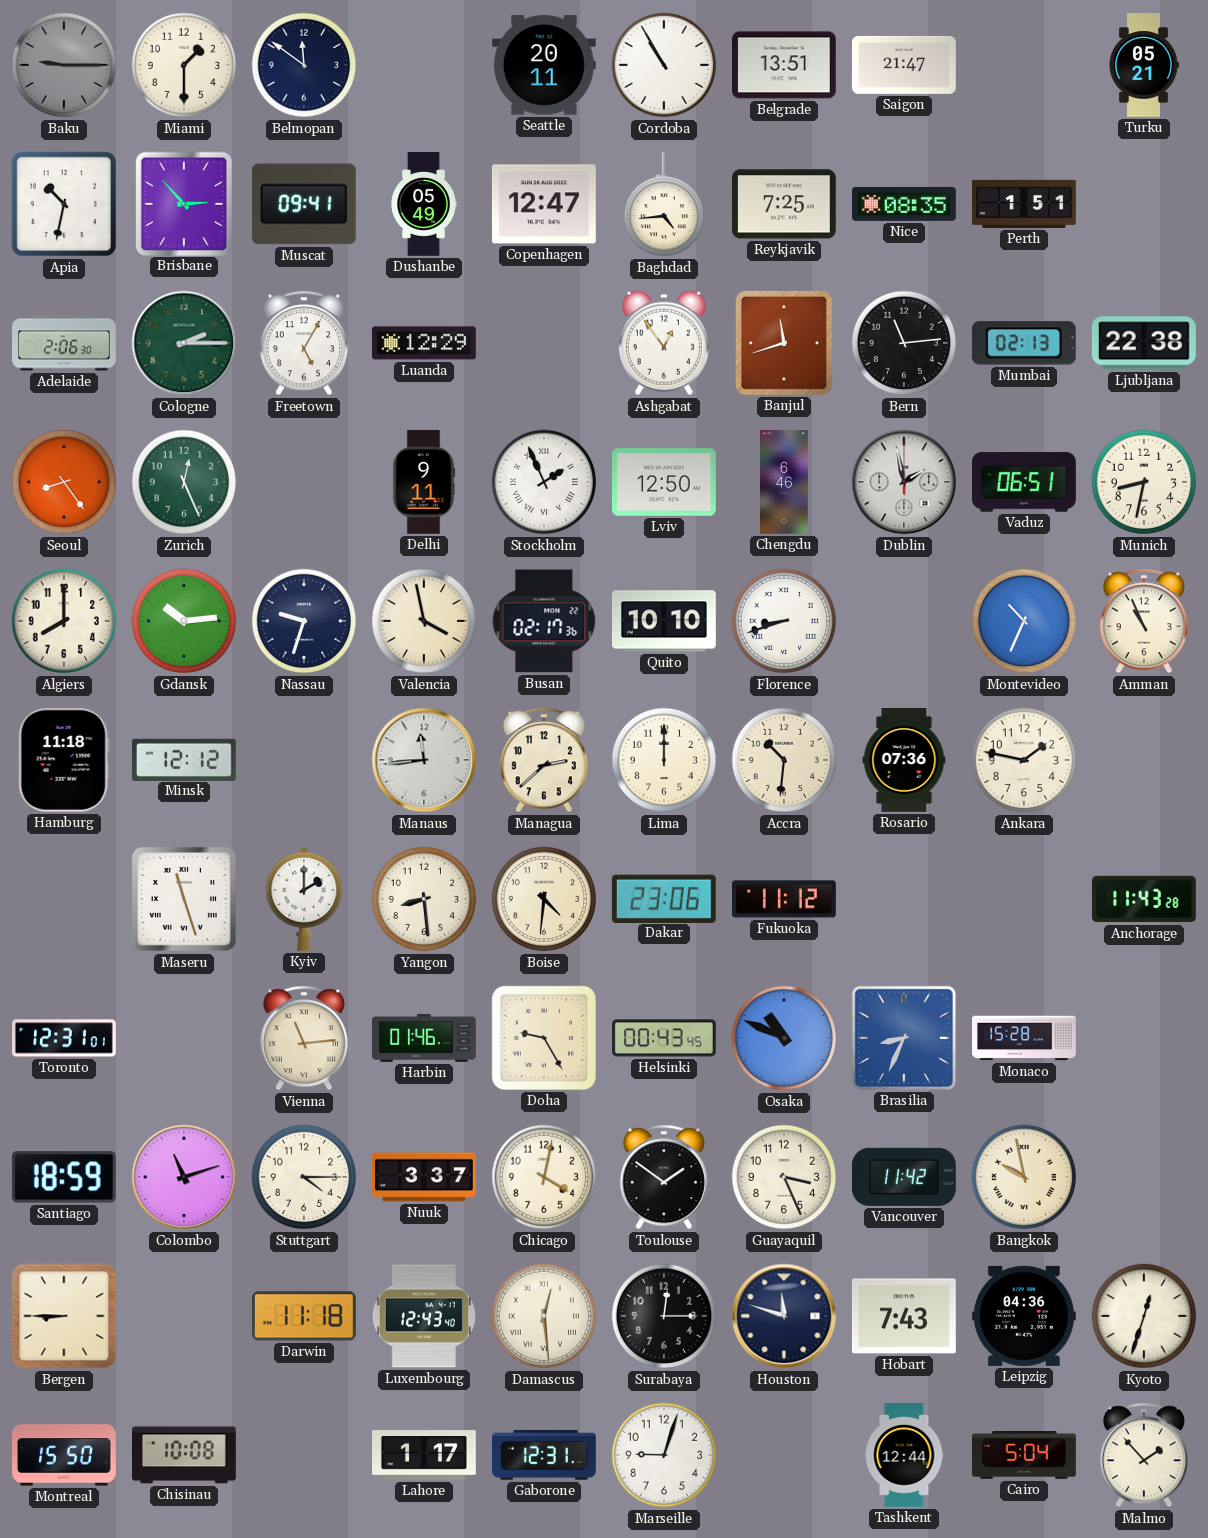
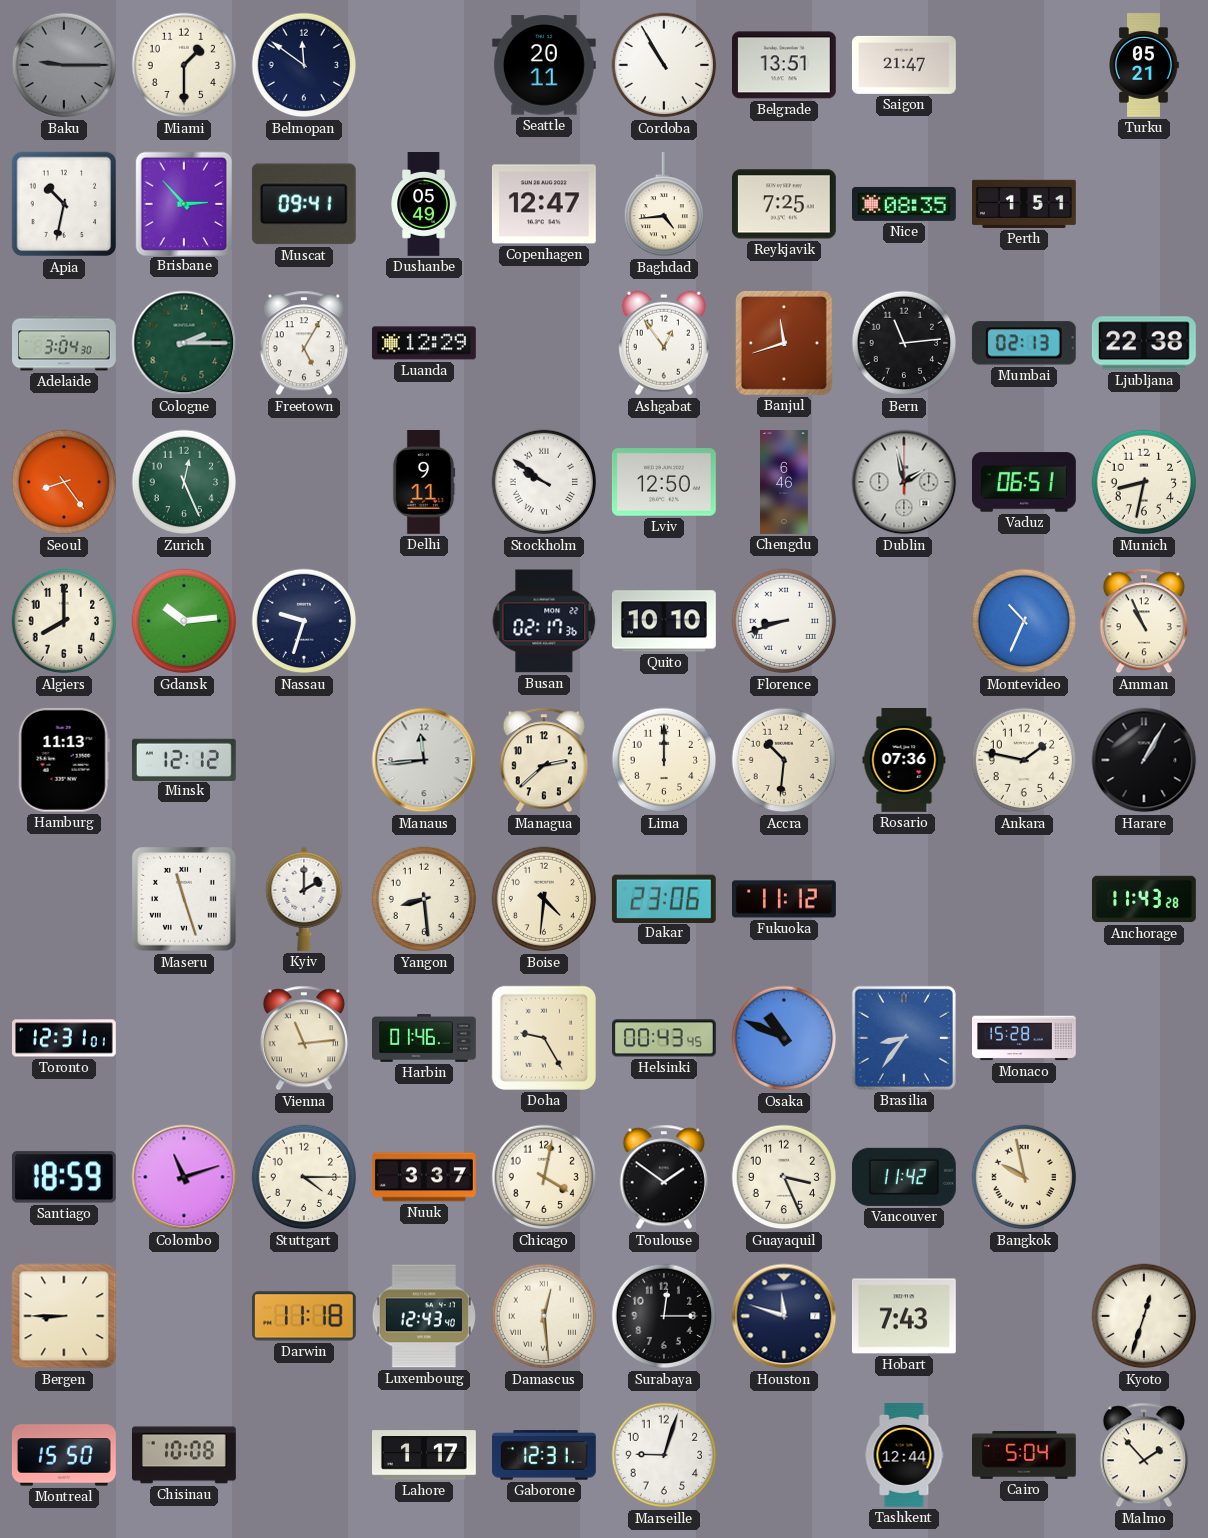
Adelaide: 2:06 -> 3:04
Stockholm: 1:56 -> 9:51
Valencia: 3:58 -> none
Hamburg: 11:18 -> 11:13
Harare: none -> 1:05
Brasilia: 8:34 -> 8:36
Leipzig: 04:36 -> none
